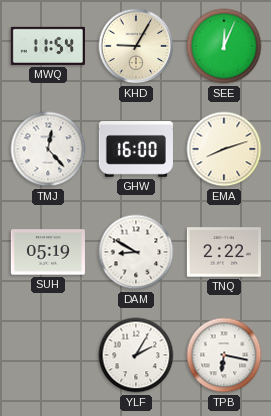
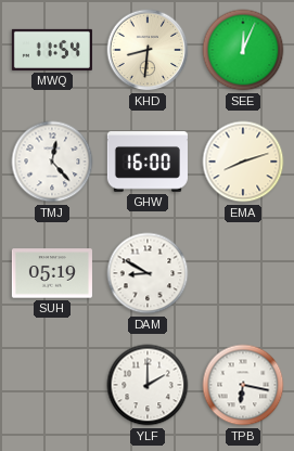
KHD: 9:05 -> 8:31
TNQ: 2:22 -> none
YLF: 2:05 -> 2:00
